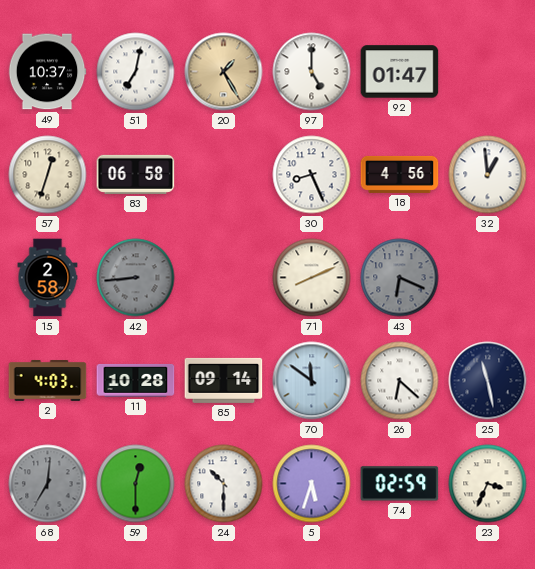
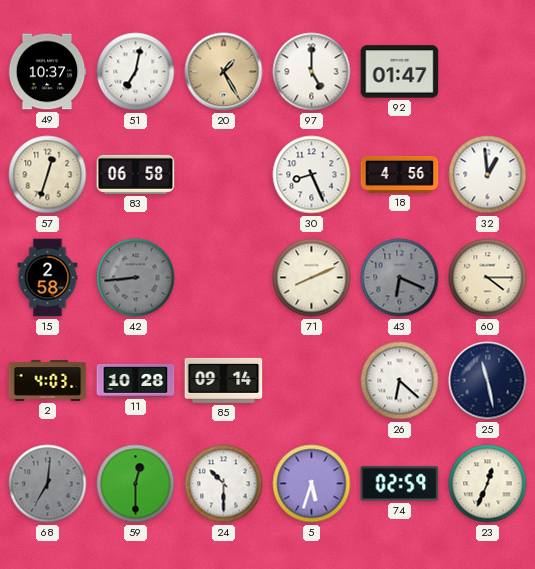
60: none -> 4:15
70: 11:51 -> none
23: 3:34 -> 12:34
